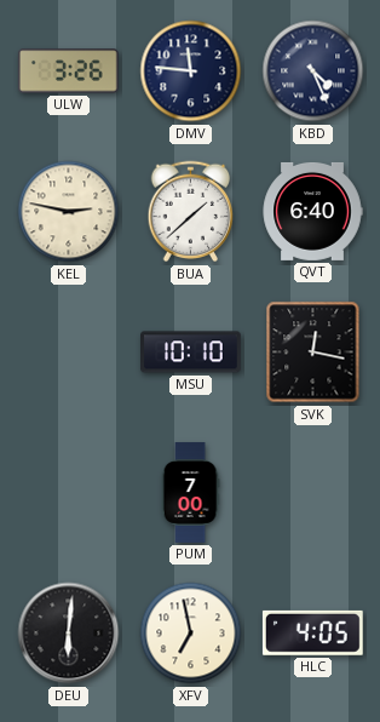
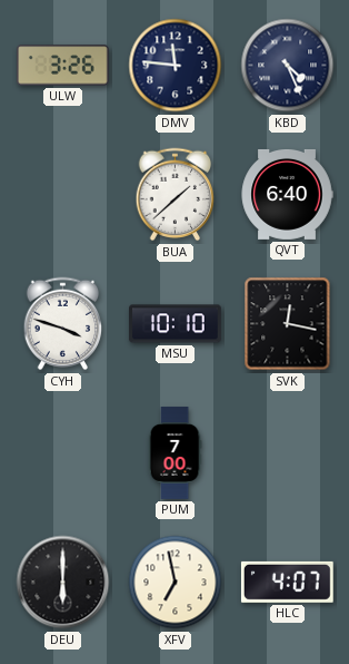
KEL: 2:47 -> none
CYH: none -> 3:48
DEU: 6:01 -> 6:00
HLC: 4:05 -> 4:07
